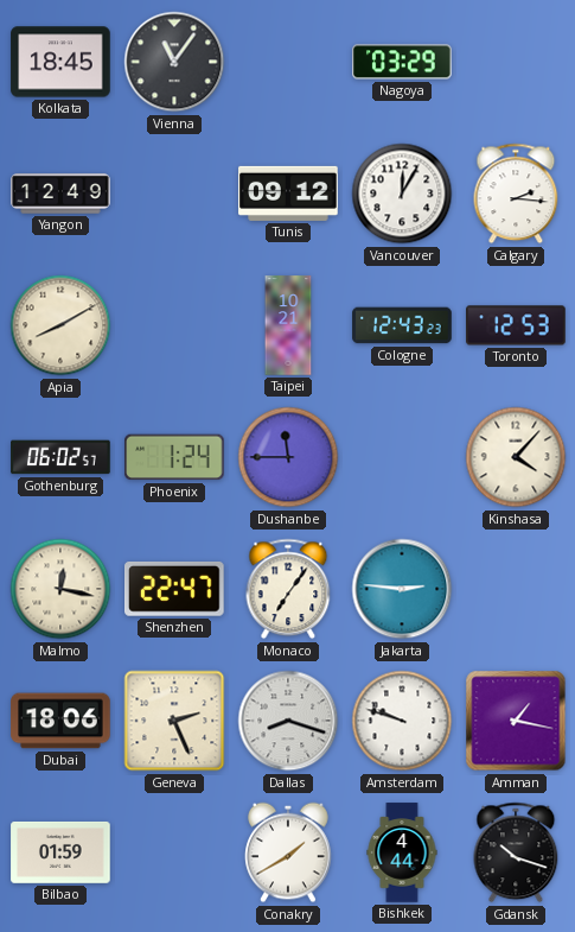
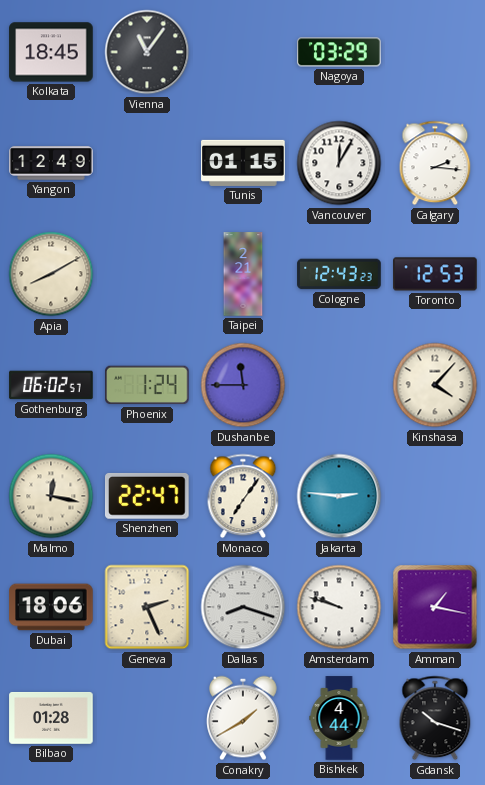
Tunis: 09:12 -> 01:15
Taipei: 10:21 -> 2:21
Bilbao: 01:59 -> 01:28
